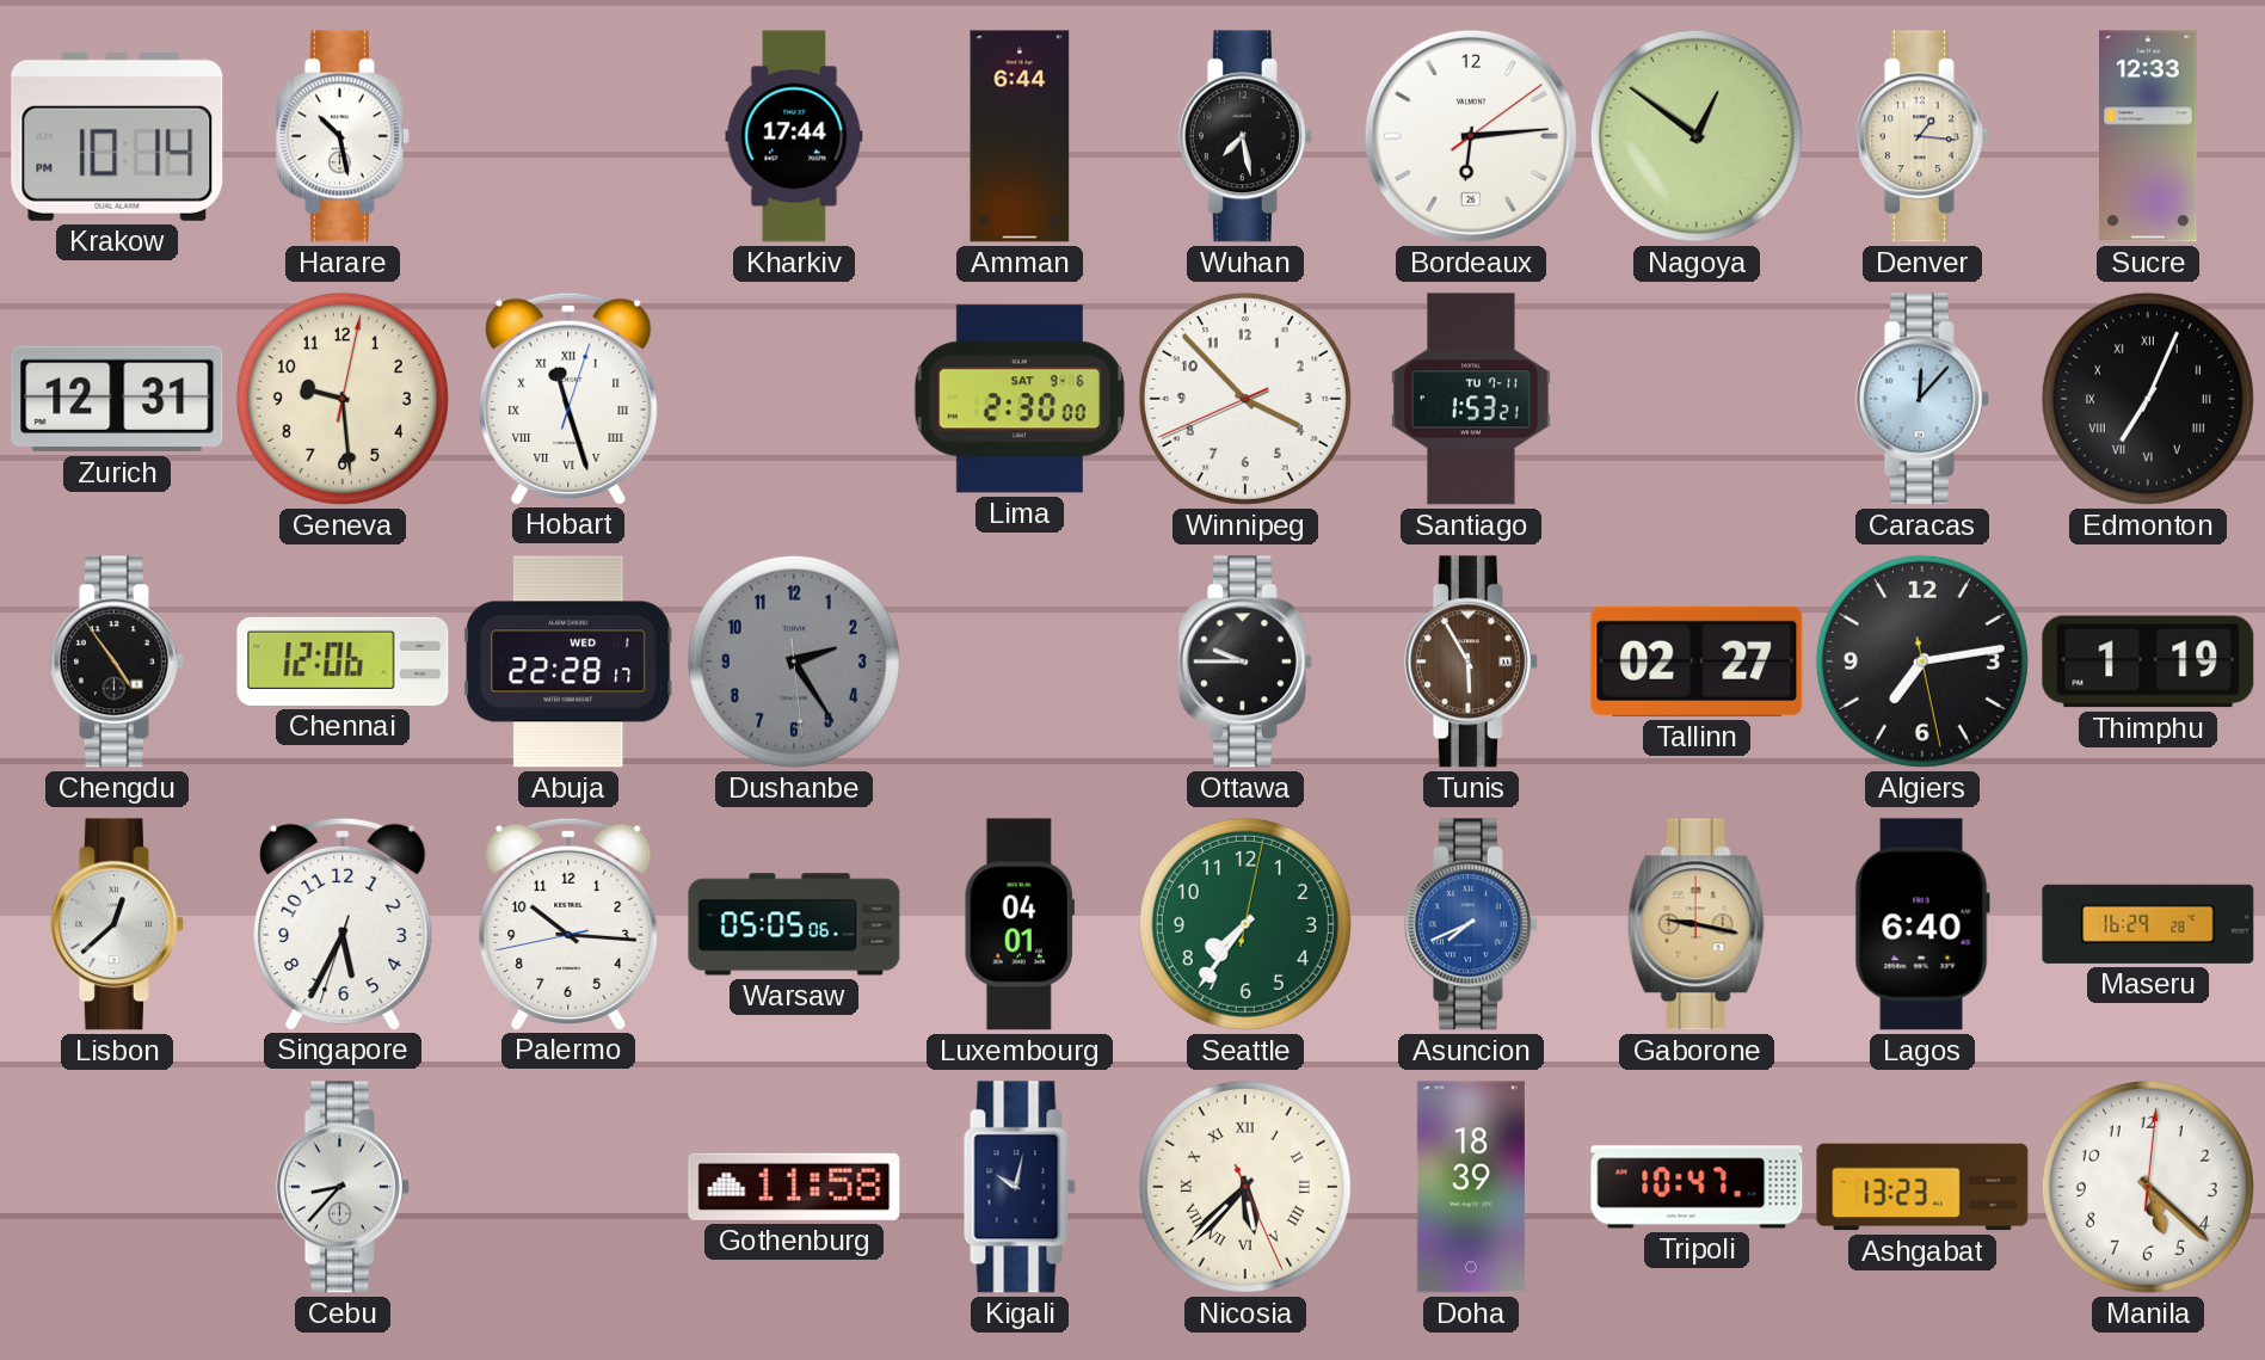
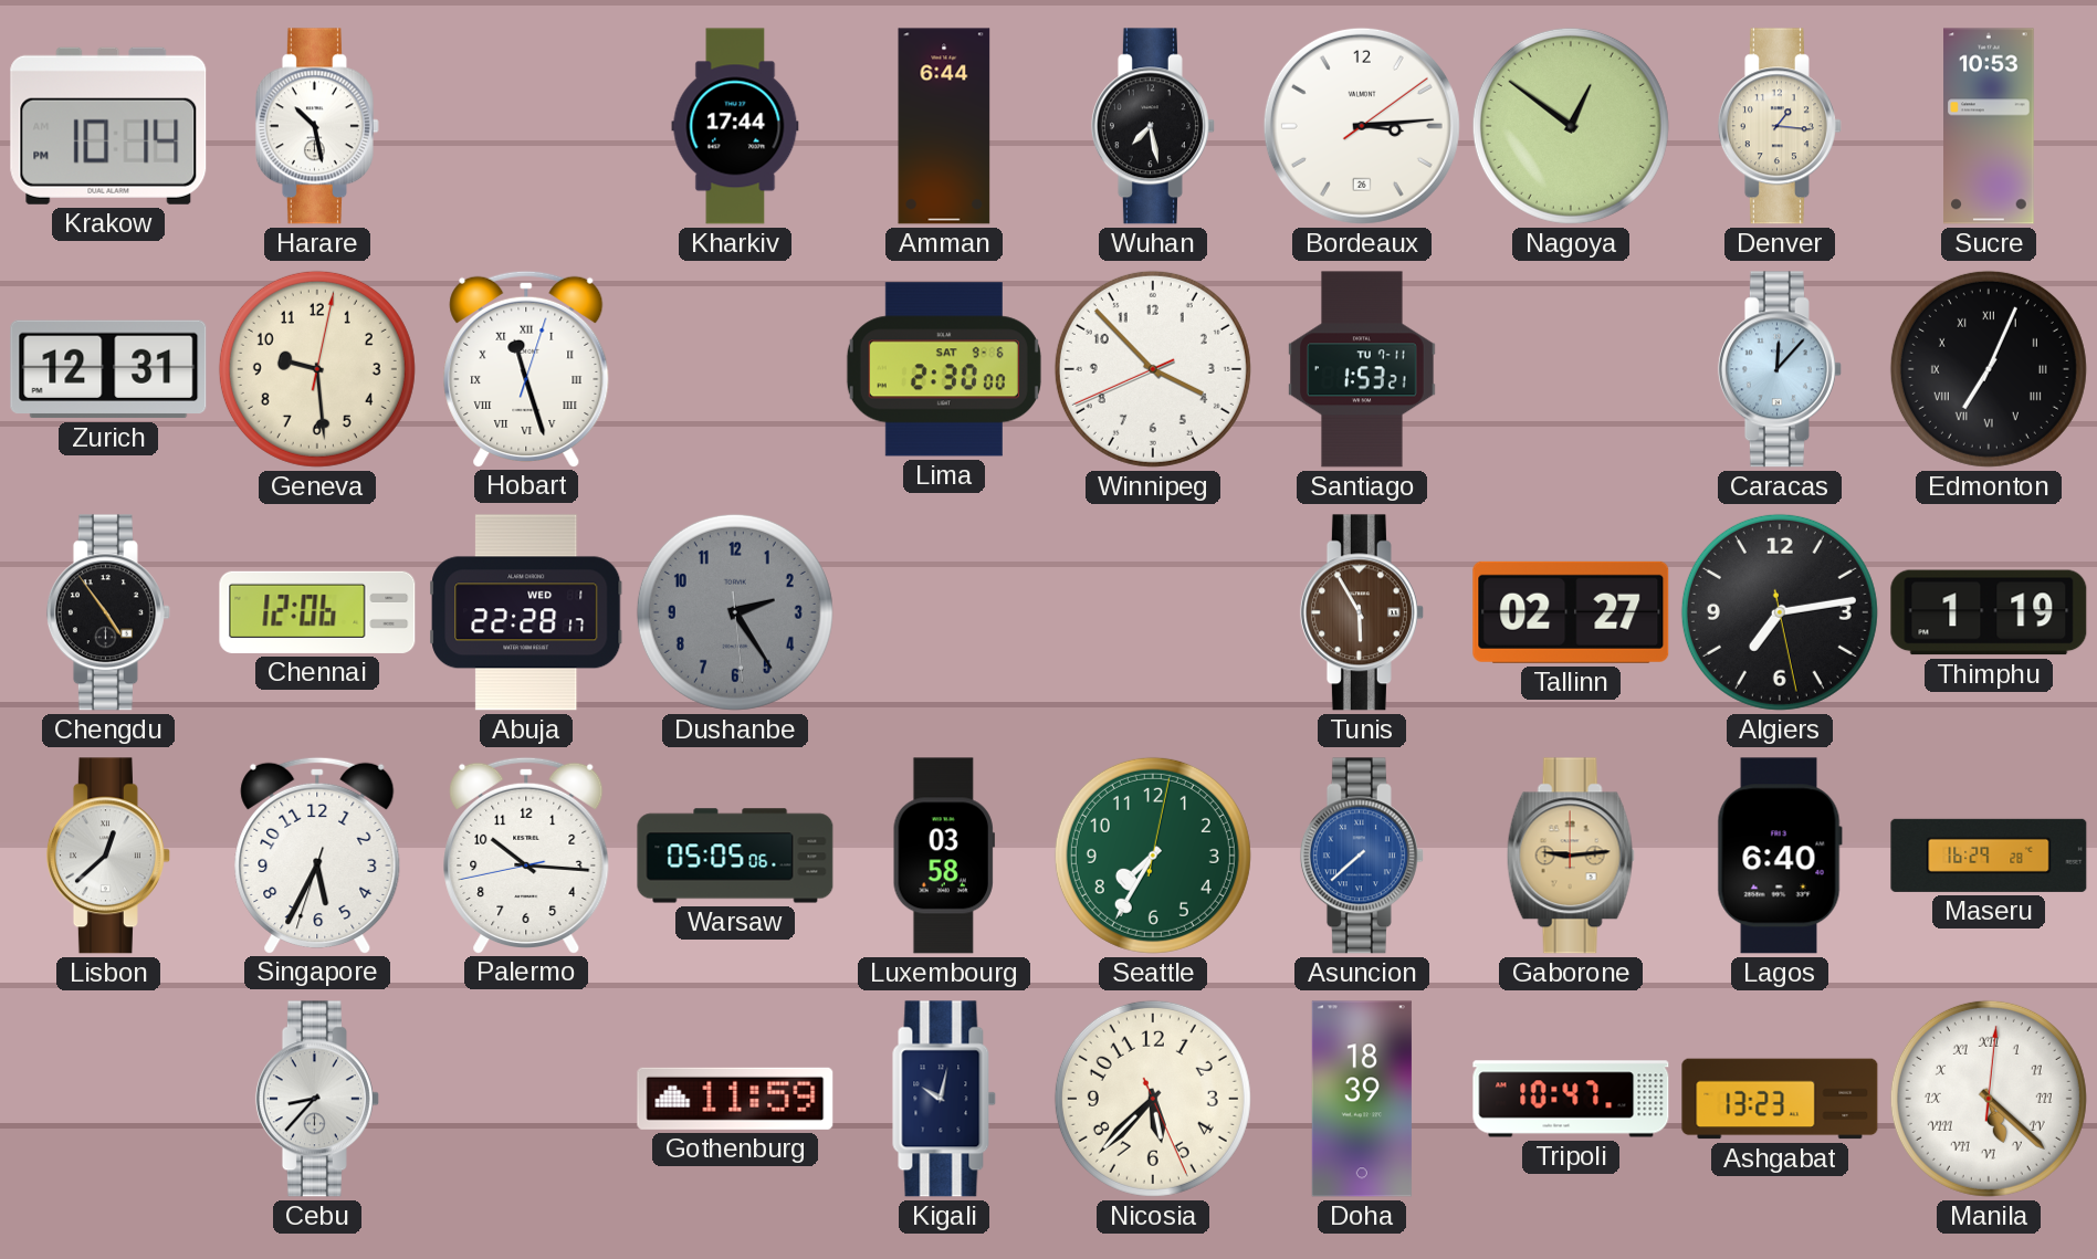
Bordeaux: 6:14 -> 3:14
Sucre: 12:33 -> 10:53
Ottawa: 9:45 -> none
Luxembourg: 04:01 -> 03:58
Seattle: 7:36 -> 7:35
Asuncion: 7:41 -> 7:38
Gaborone: 9:17 -> 9:14
Gothenburg: 11:58 -> 11:59
Nicosia numerals: Roman -> Arabic
Manila numerals: Arabic -> Roman
